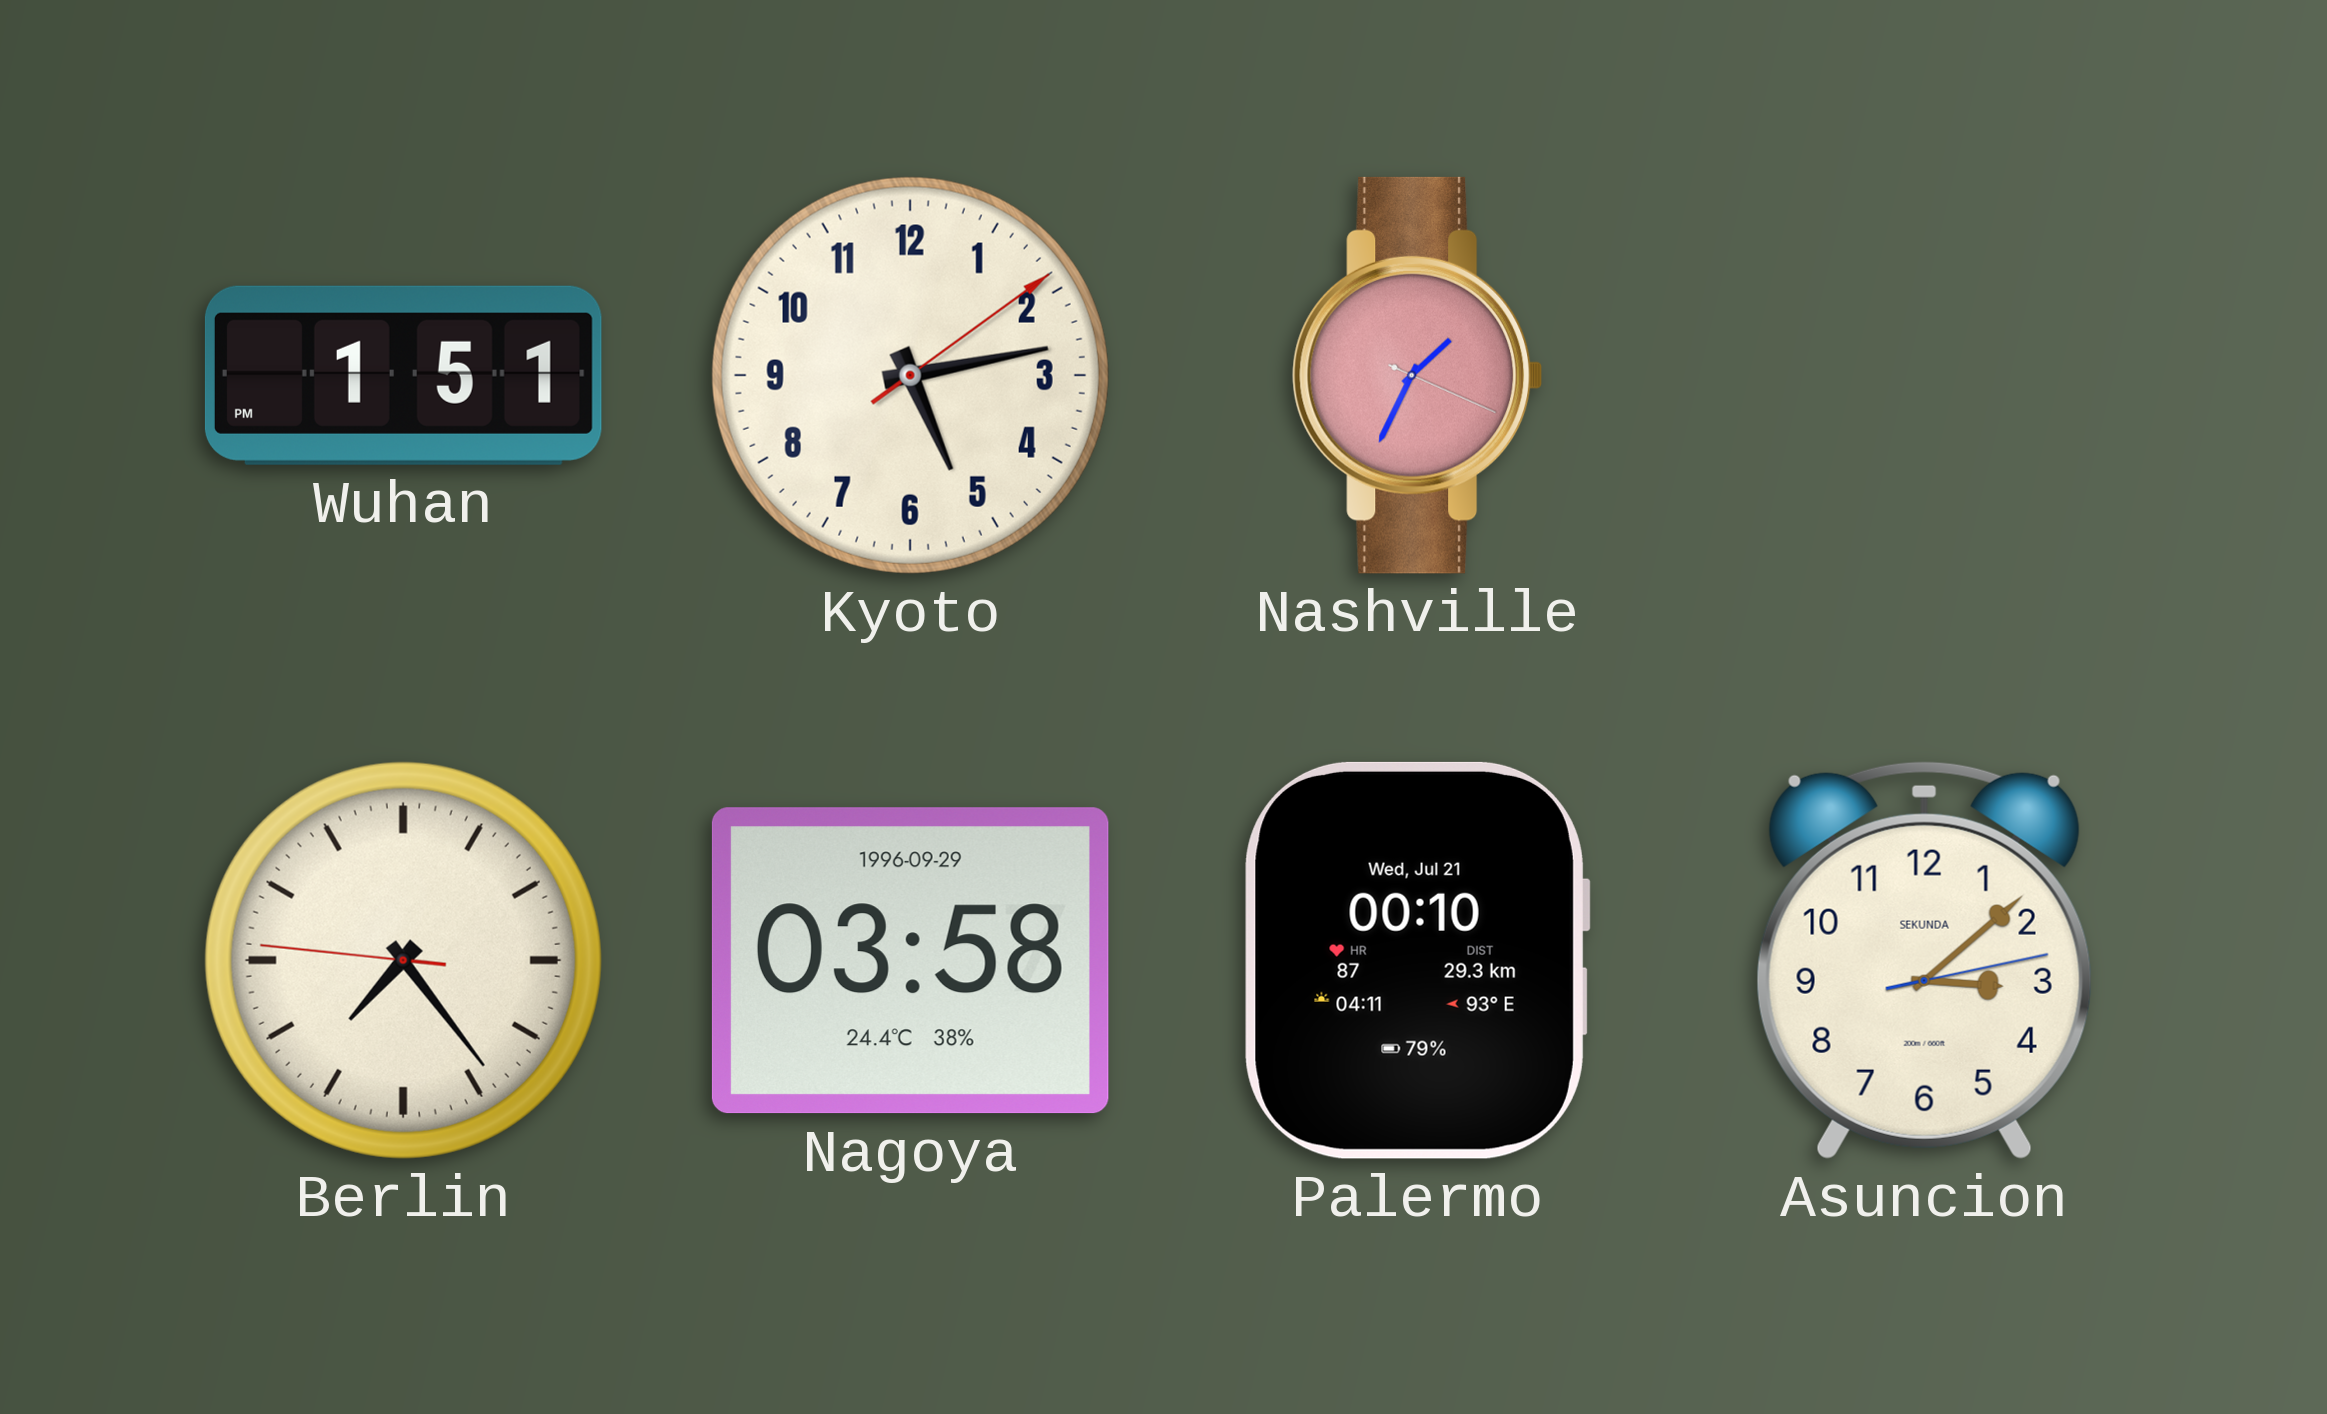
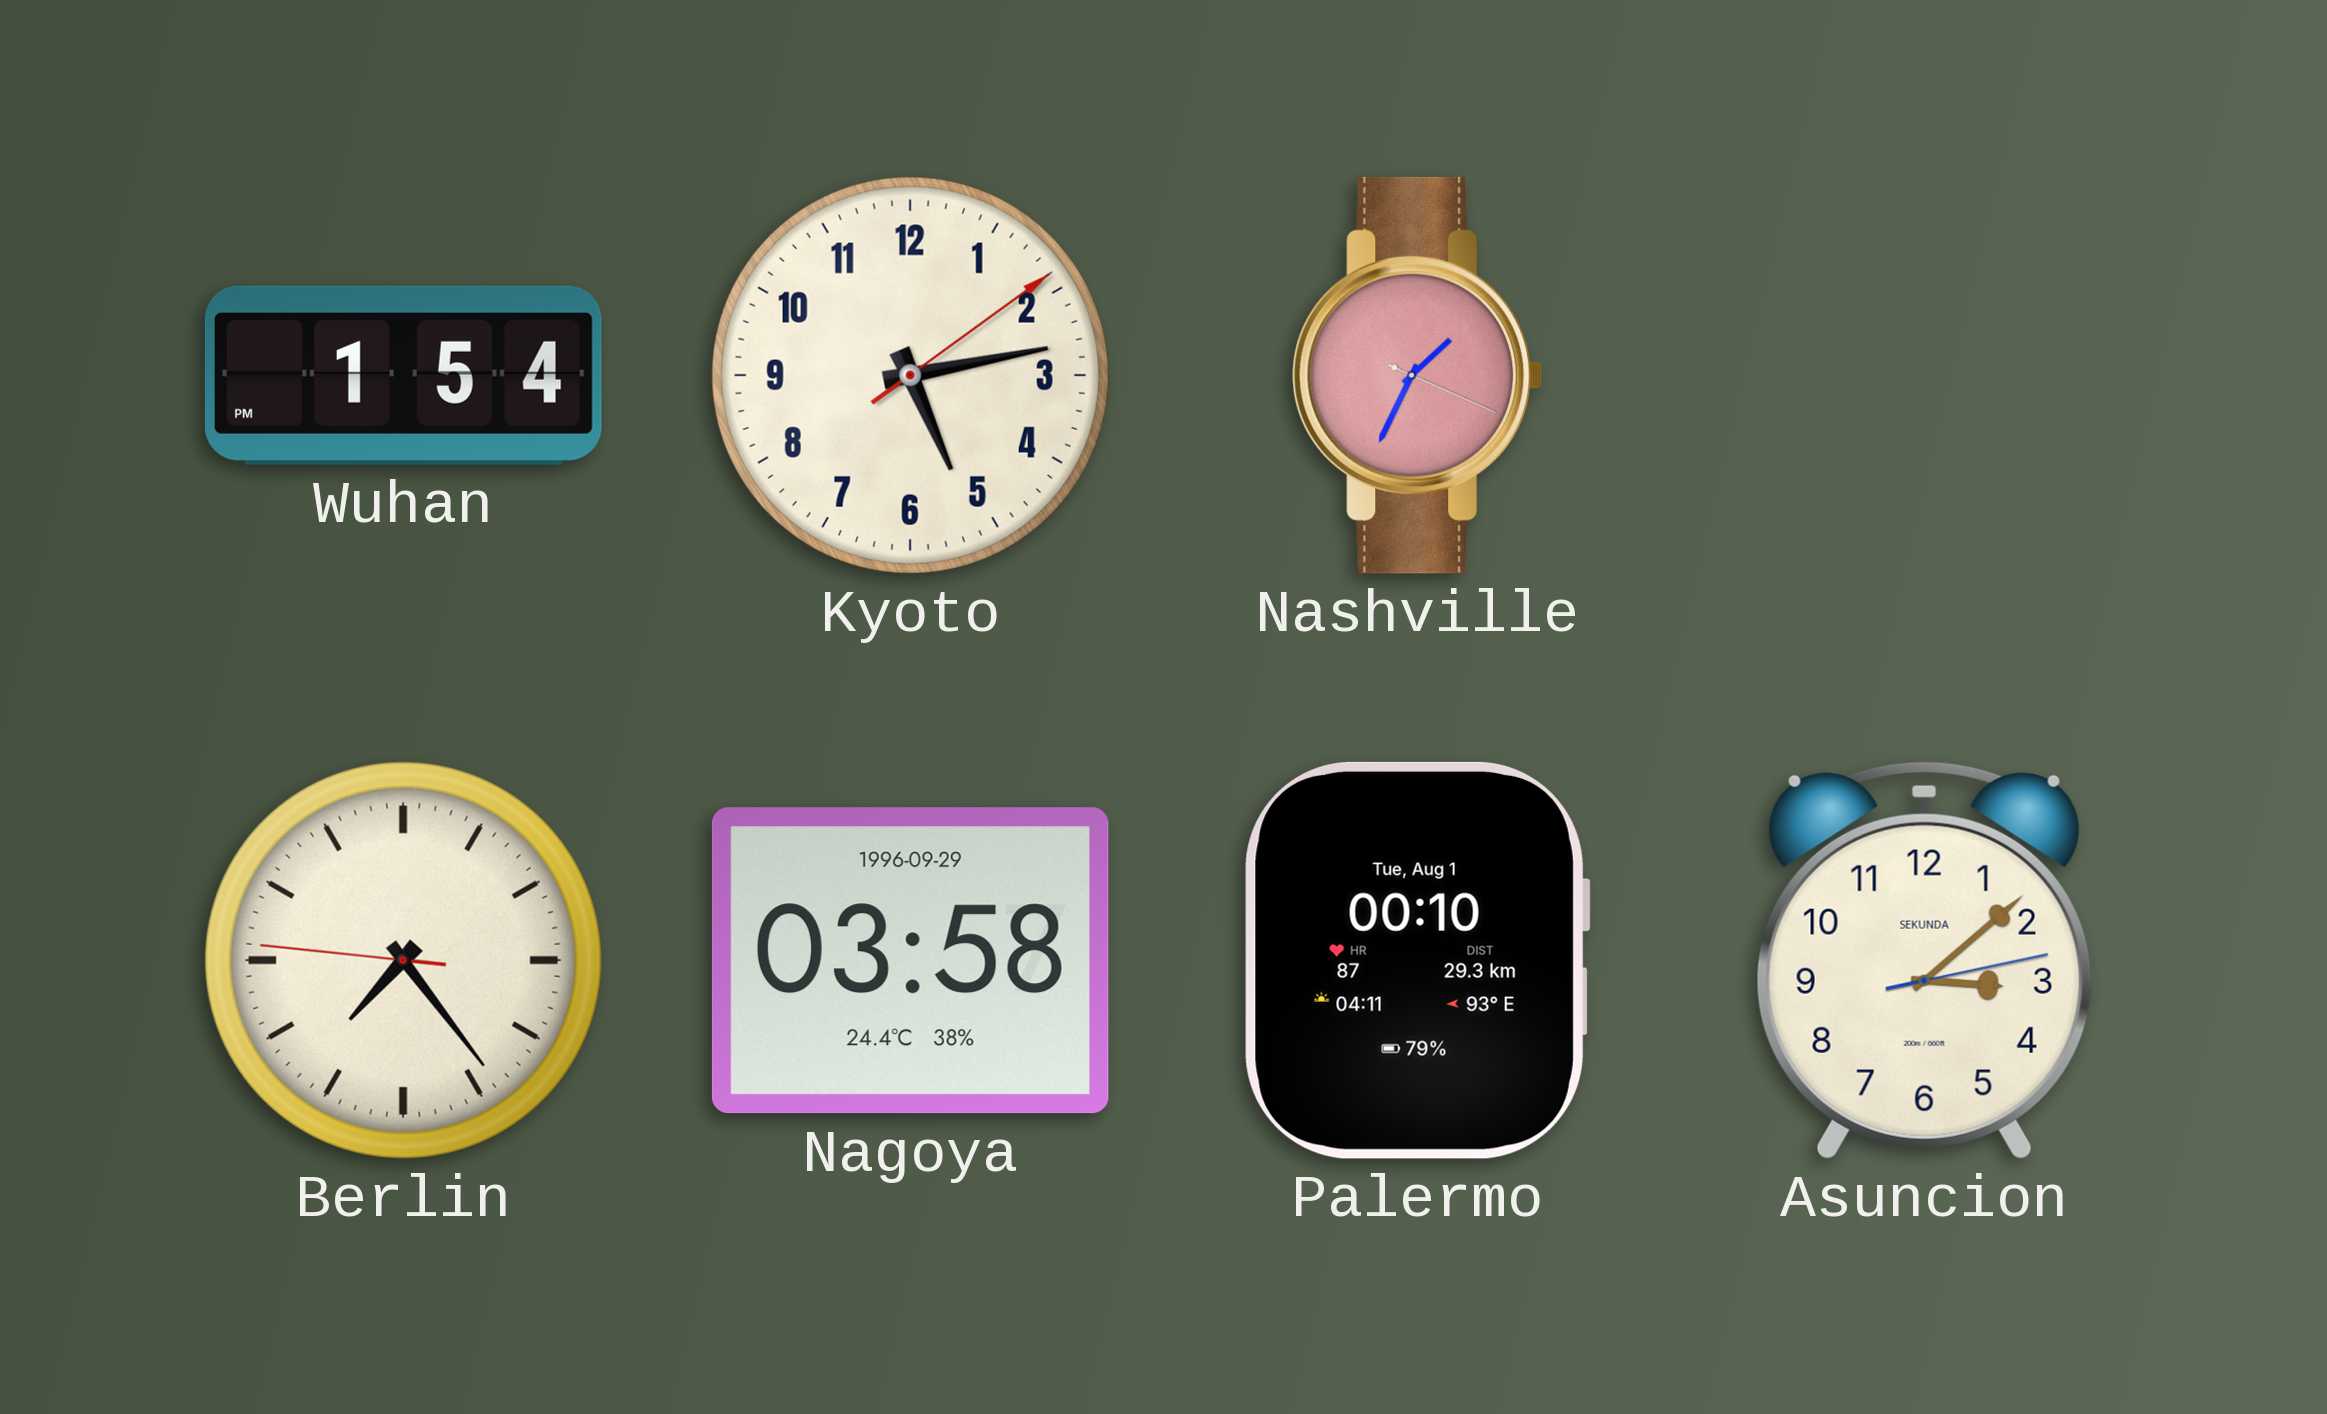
Wuhan: 1:51 -> 1:54
Palermo date: Wed, Jul 21 -> Tue, Aug 1
